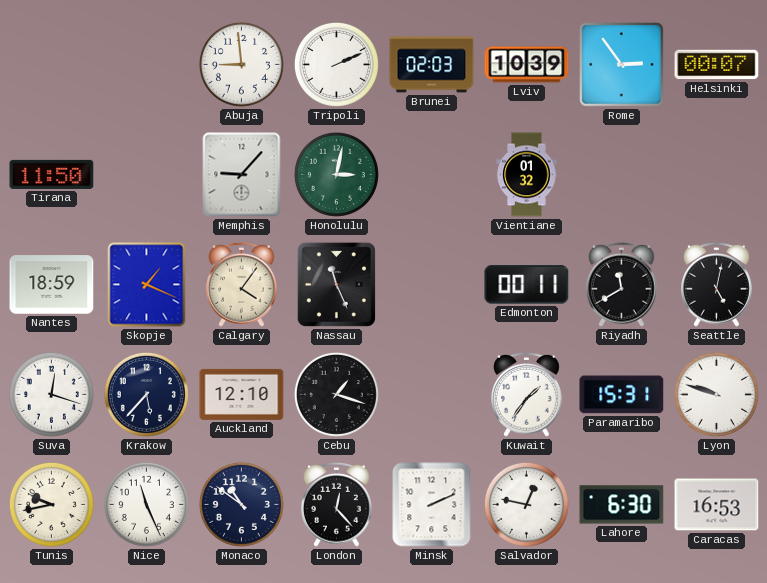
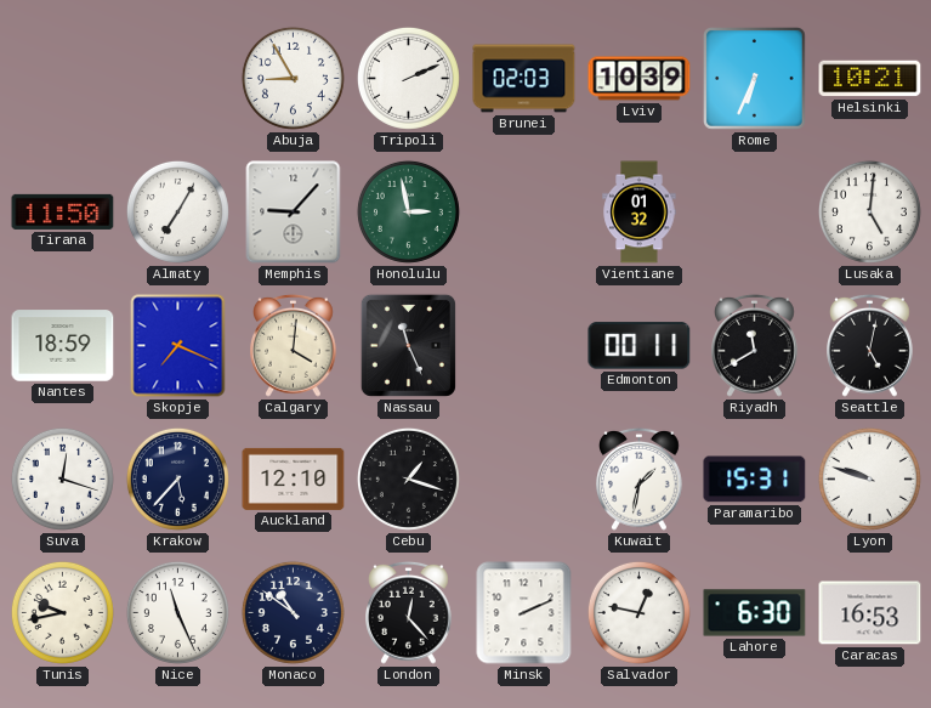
Abuja: 8:59 -> 8:55
Rome: 2:54 -> 6:34
Helsinki: 00:07 -> 10:21
Almaty: none -> 7:05
Honolulu: 3:02 -> 2:58
Lusaka: none -> 5:01
Skopje: 1:19 -> 7:19
Calgary: 4:06 -> 4:01
Kuwait: 1:36 -> 1:32
